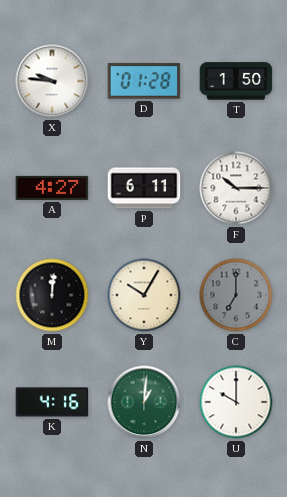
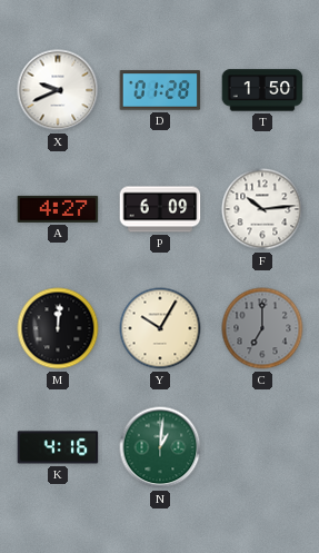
X: 9:46 -> 9:41
P: 6:11 -> 6:09
F: 10:15 -> 10:14
U: 10:00 -> none
